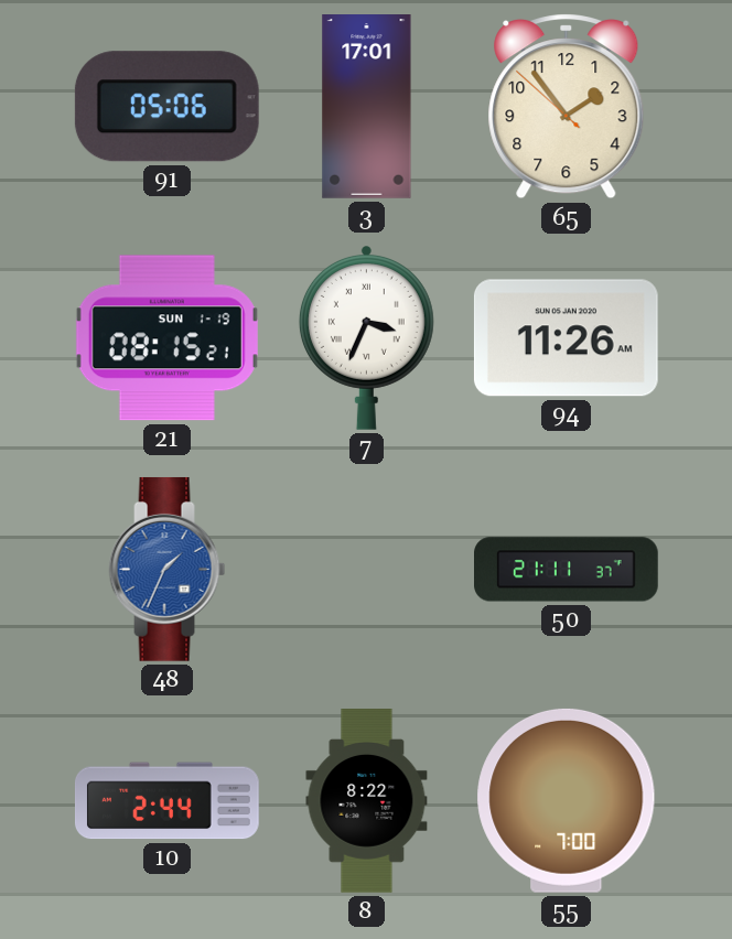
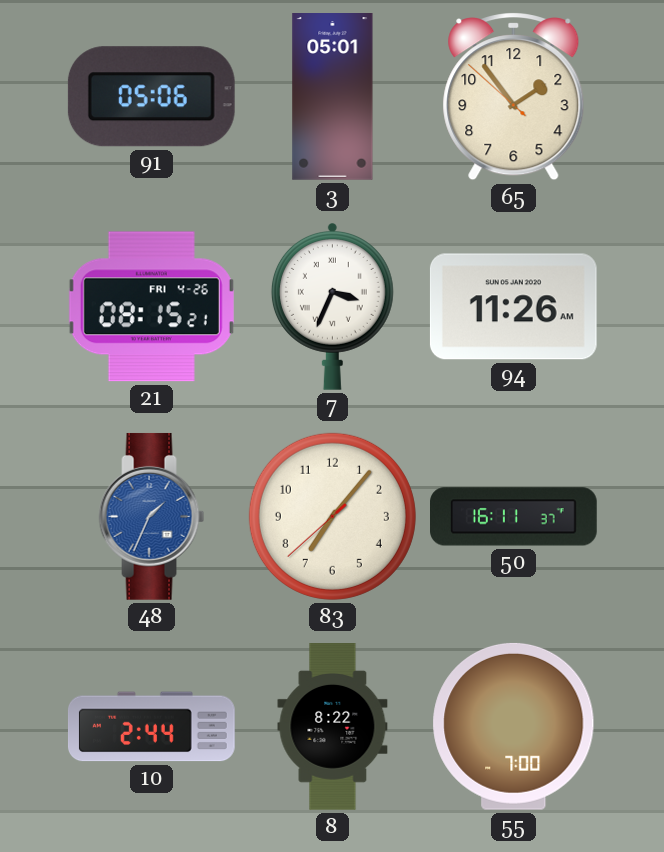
3: 17:01 -> 05:01
21 date: SUN 1-19 -> FRI 4-26
83: none -> 7:06
50: 21:11 -> 16:11
